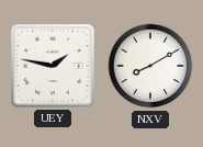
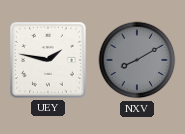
NXV dial: white -> grey
